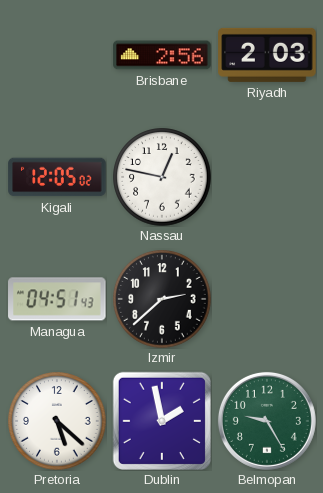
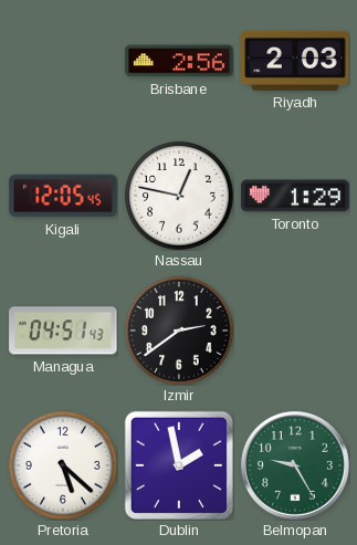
Kigali: 12:05:02 -> 12:05:45
Toronto: none -> 1:29
Izmir: 2:38 -> 2:39
